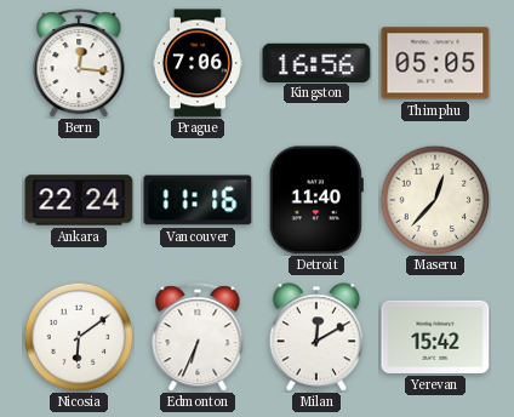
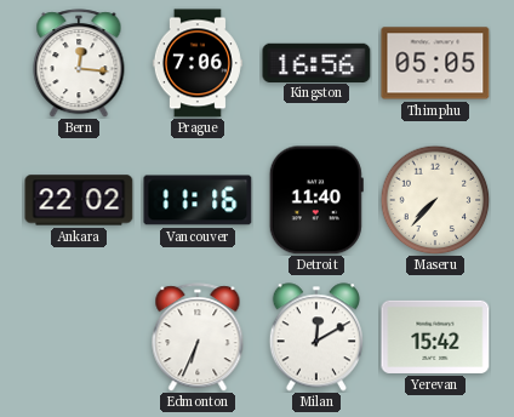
Ankara: 22:24 -> 22:02
Maseru: 12:37 -> 7:37
Nicosia: 6:09 -> none
